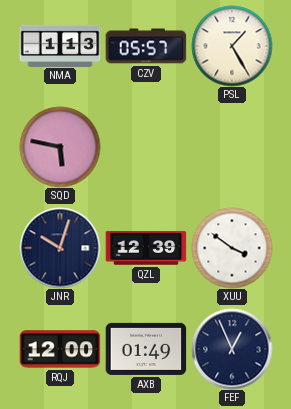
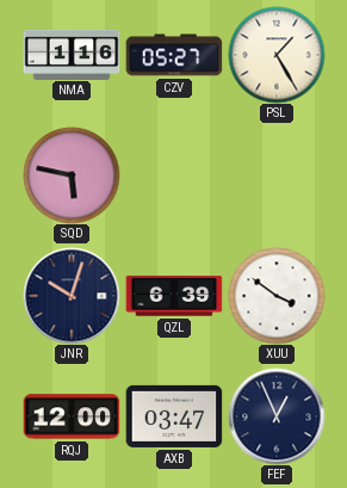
NMA: 1:13 -> 1:16
CZV: 05:57 -> 05:27
QZL: 12:39 -> 6:39
AXB: 01:49 -> 03:47
